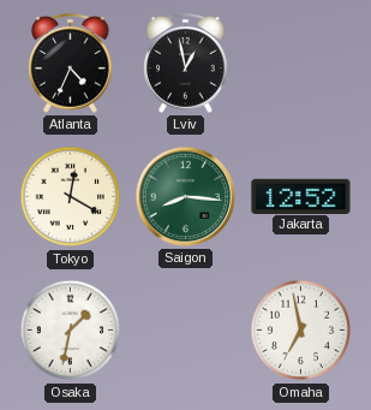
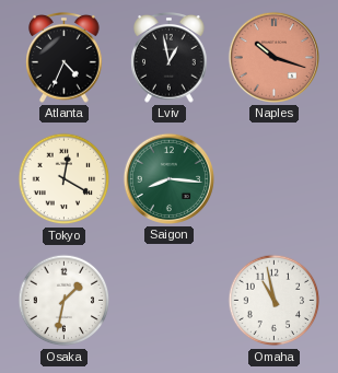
Naples: none -> 10:18
Jakarta: 12:52 -> none
Omaha: 6:58 -> 10:58
